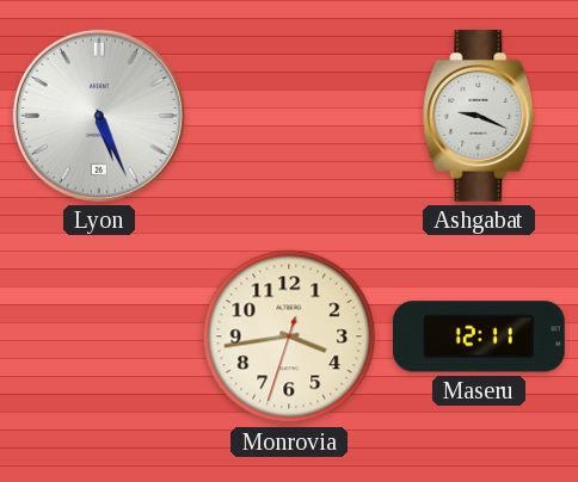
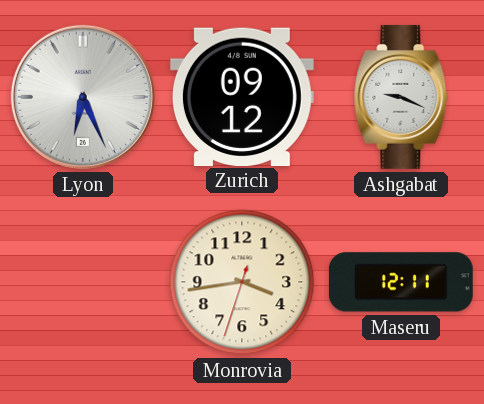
Lyon: 5:26 -> 6:26
Zurich: none -> 09:12
